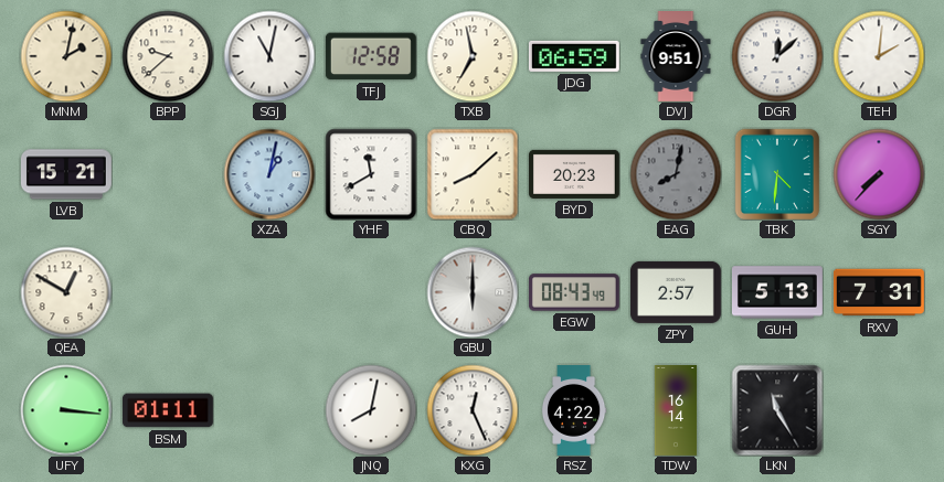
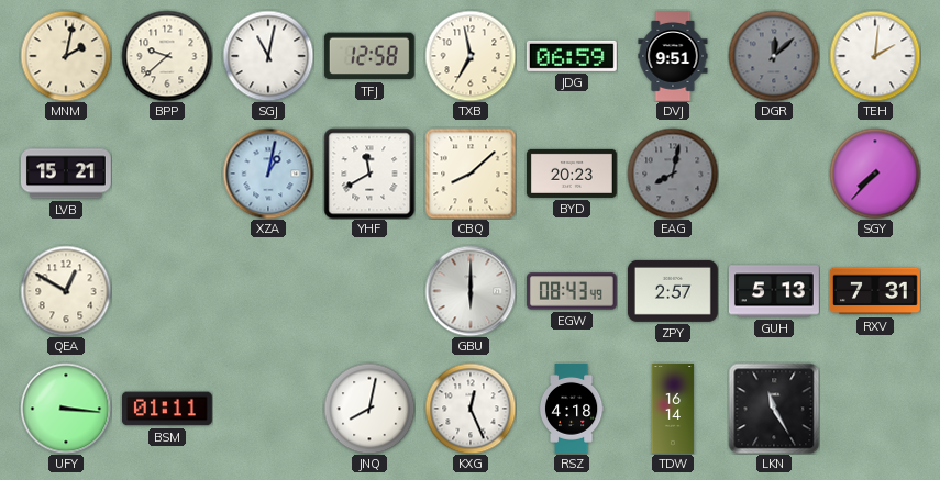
DGR dial: white -> grey
TBK: 4:31 -> none
RSZ: 4:22 -> 4:18
